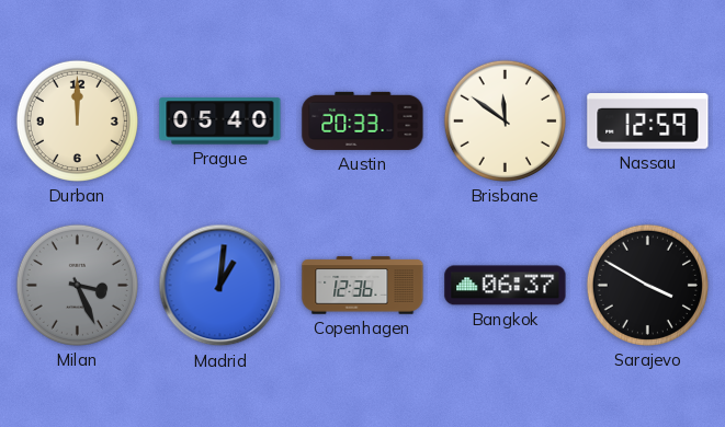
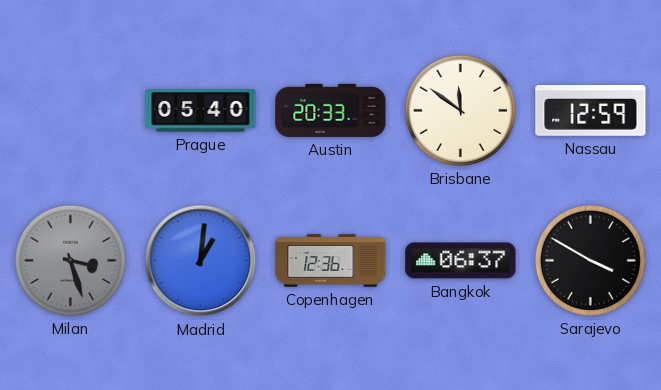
Durban: 12:00 -> none
Milan: 3:26 -> 3:27
